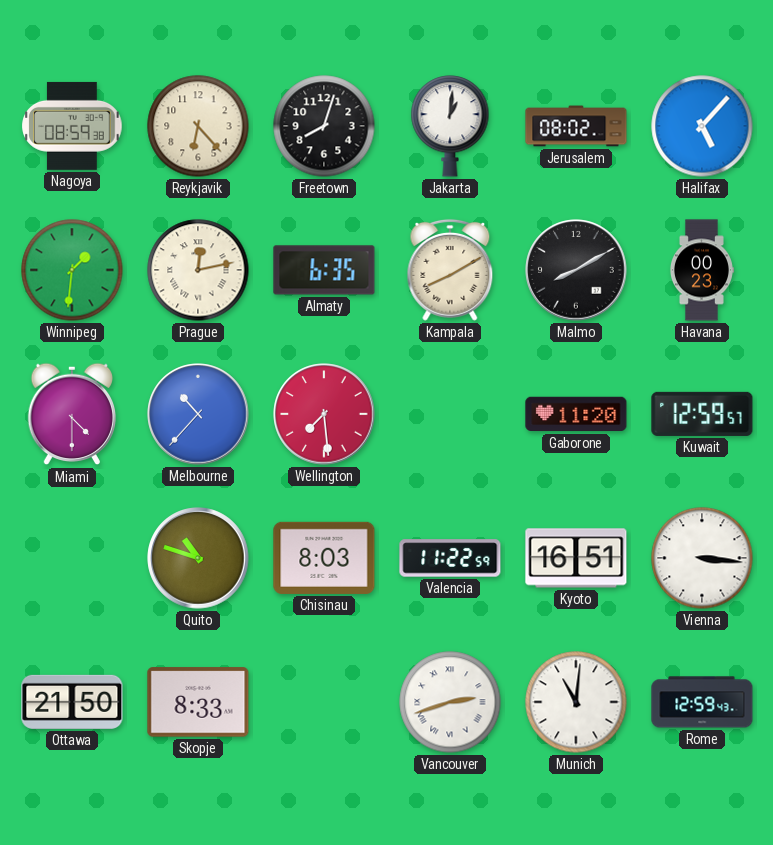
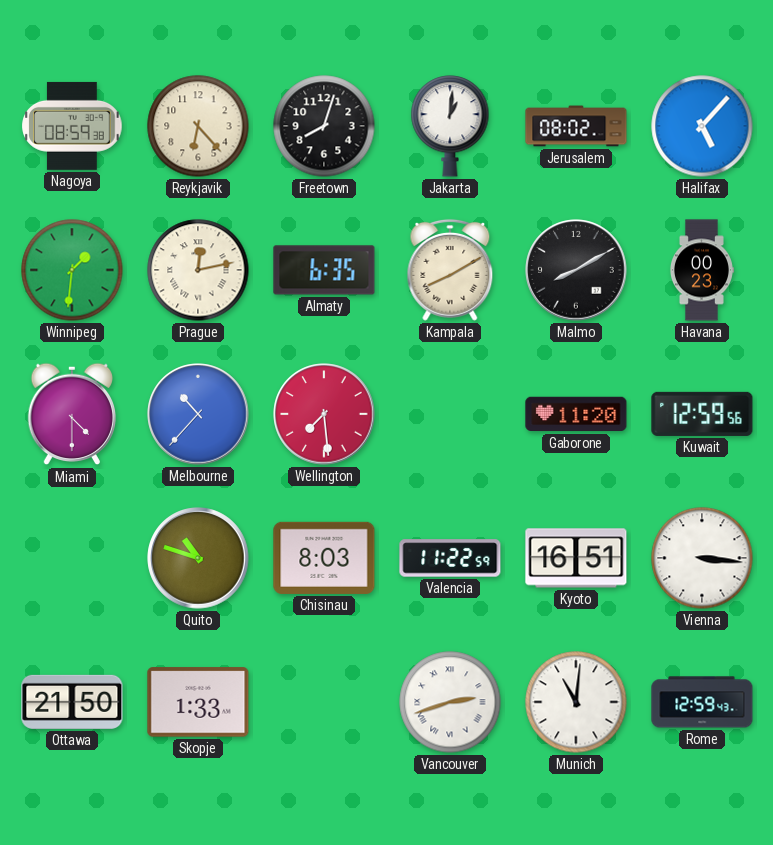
Kuwait: 12:59:57 -> 12:59:56
Skopje: 8:33 -> 1:33
